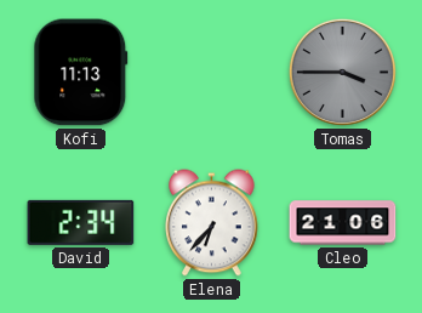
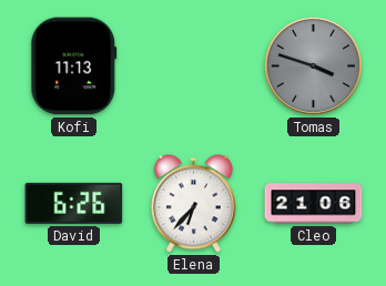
Tomas: 3:45 -> 3:48
David: 2:34 -> 6:26
